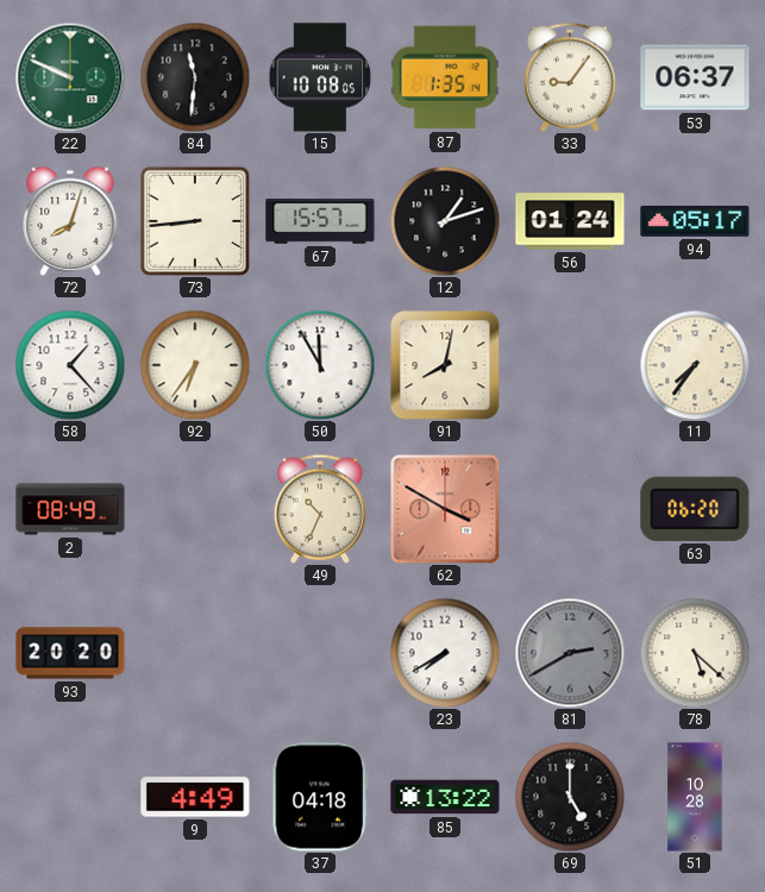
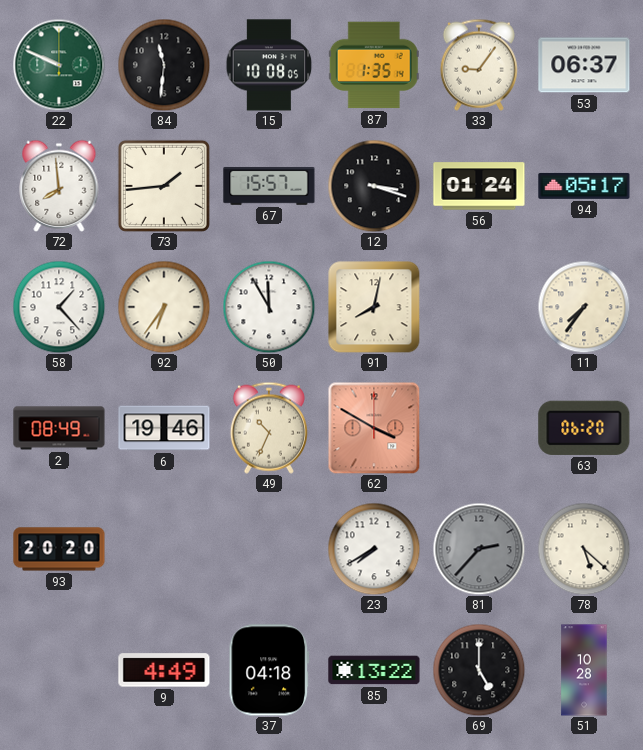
72: 8:03 -> 7:59
73: 8:44 -> 1:44
12: 1:12 -> 3:18
6: none -> 19:46
81: 2:40 -> 2:37
